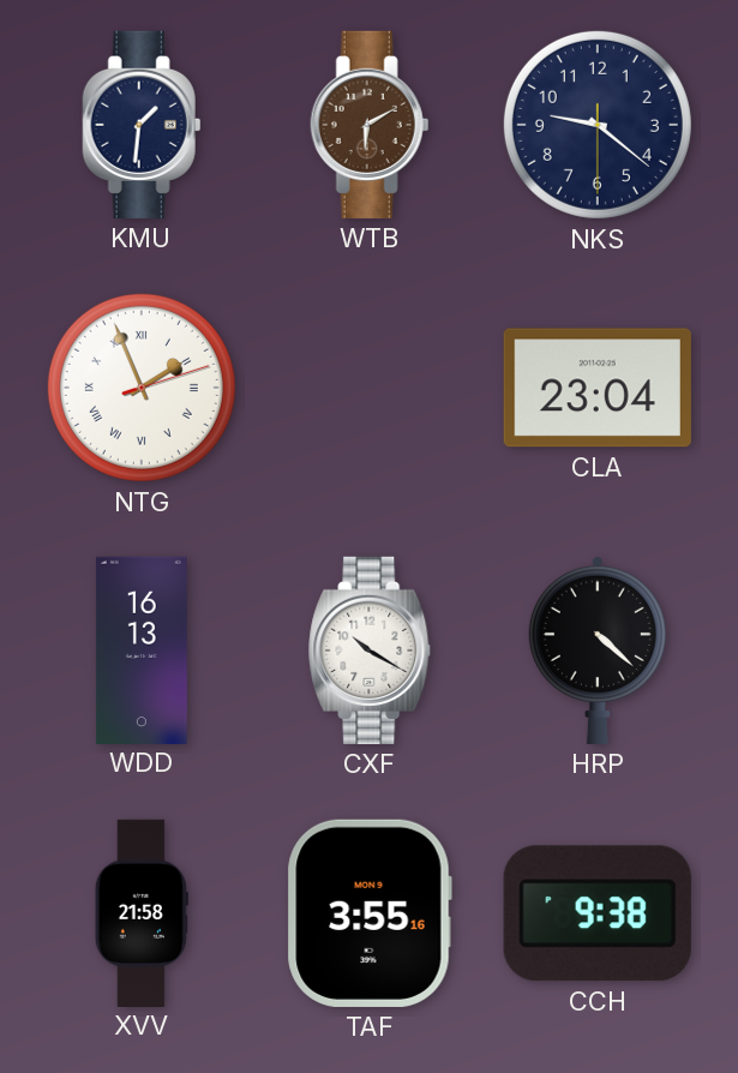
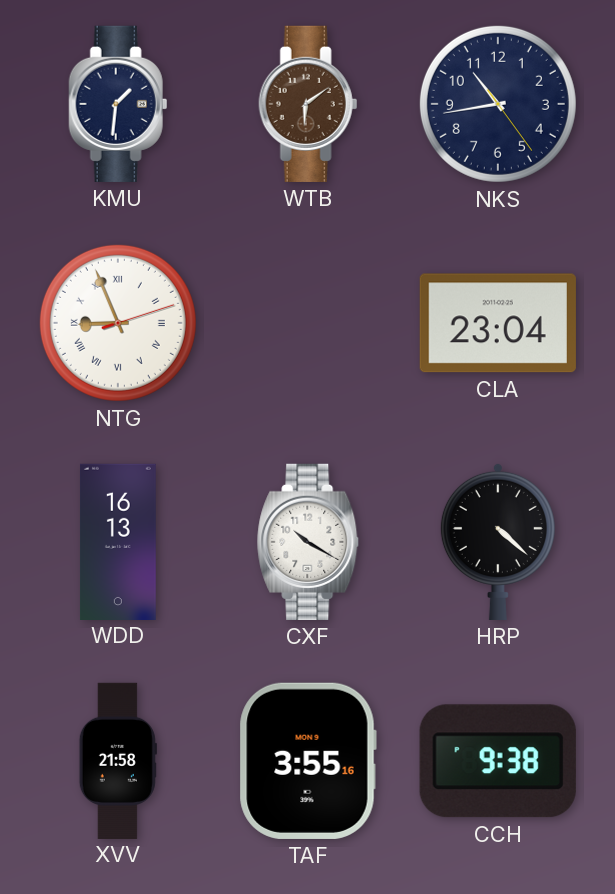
WTB: 6:10 -> 6:09
NKS: 9:21 -> 10:43
NTG: 1:56 -> 8:56
